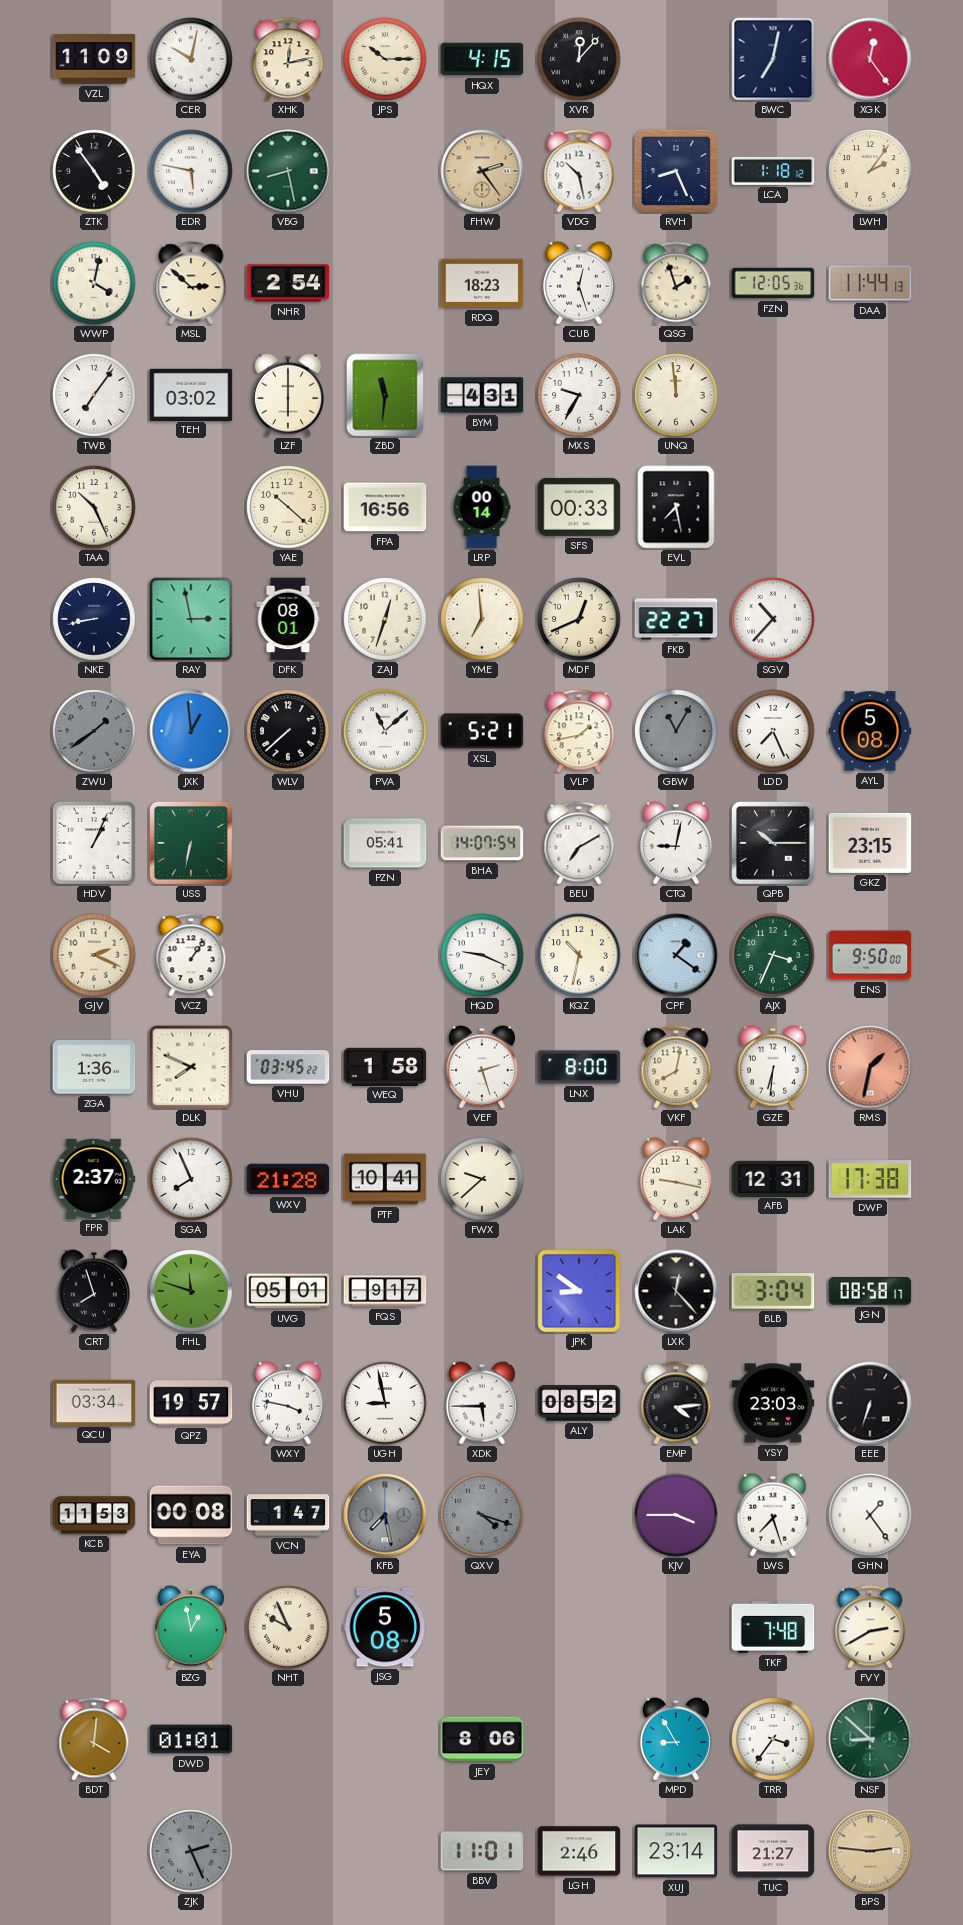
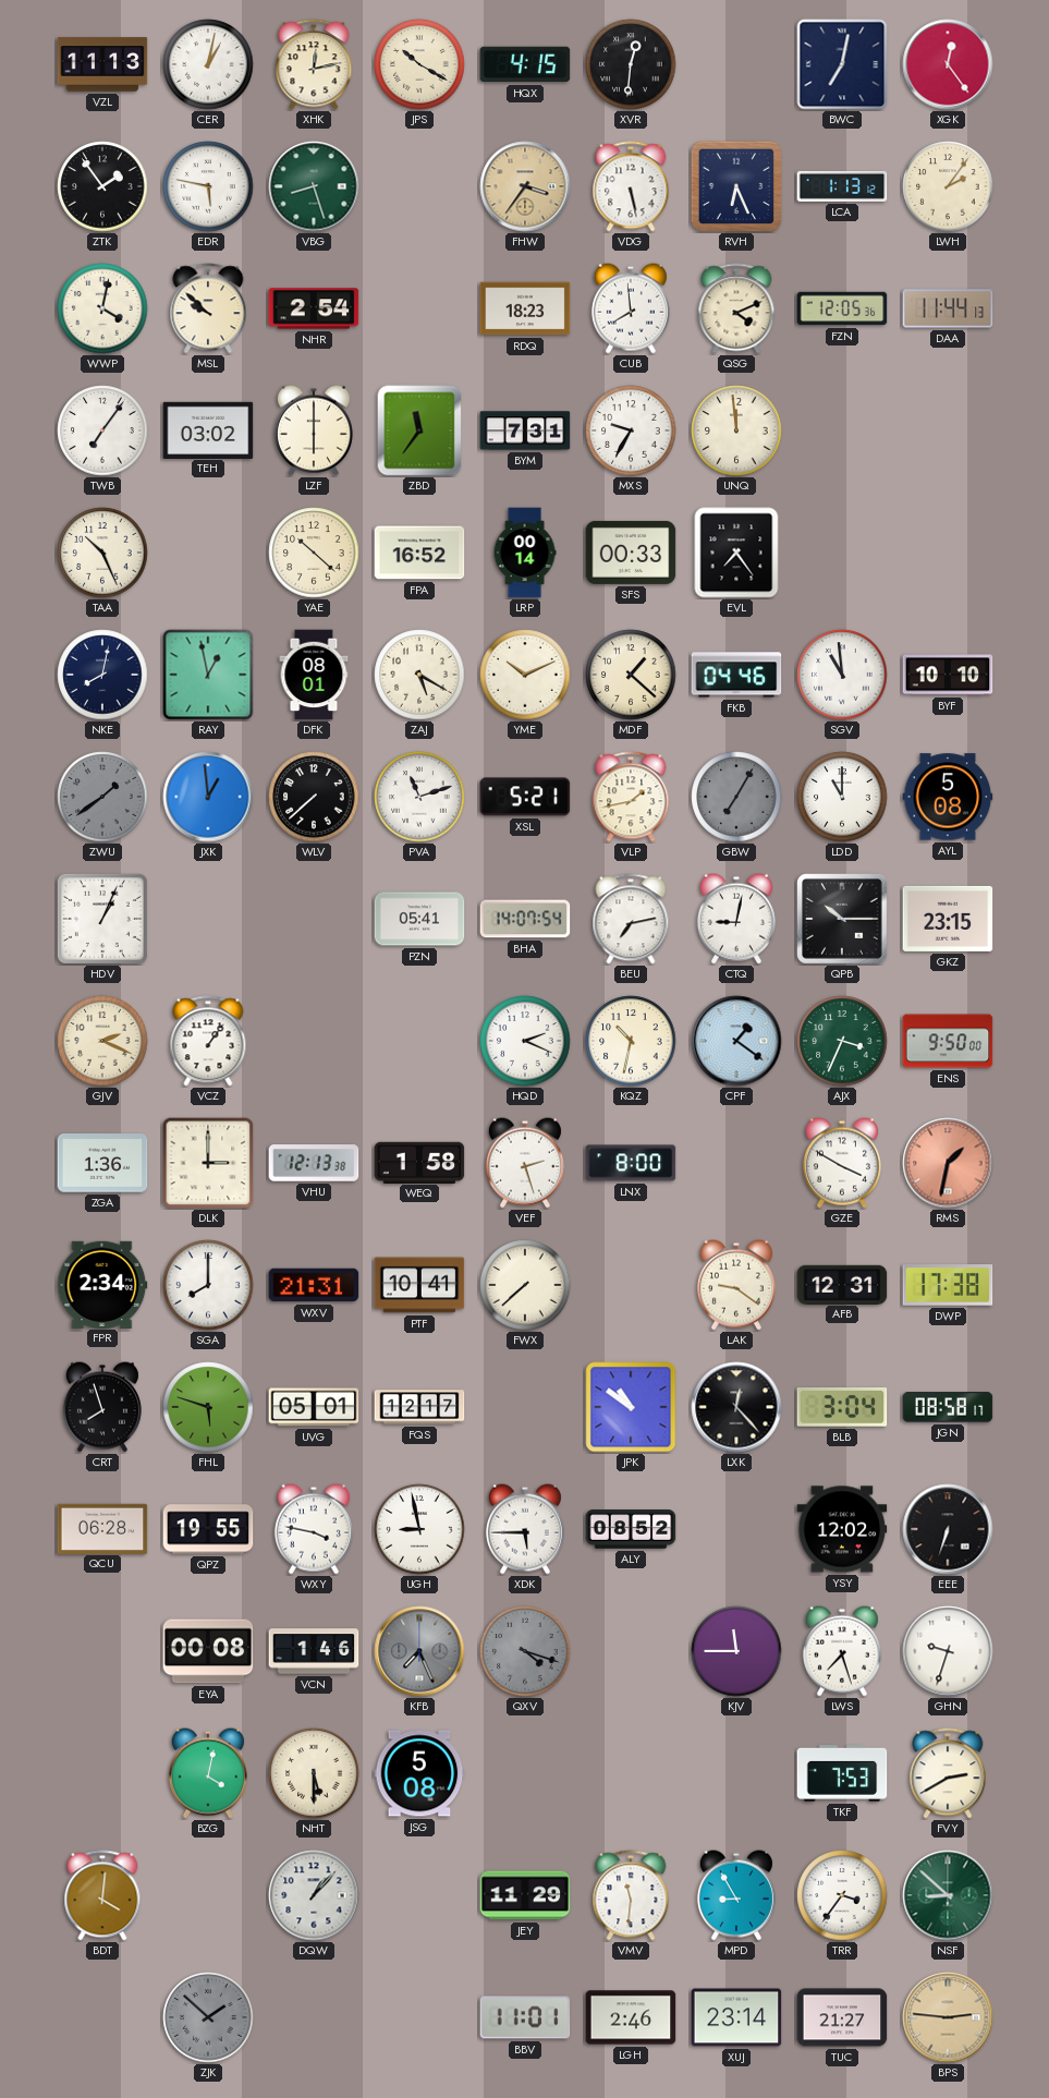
VZL: 11:09 -> 11:13
CER: 10:02 -> 1:02
JPS: 10:15 -> 10:20
XVR: 12:07 -> 12:31
ZTK: 4:54 -> 1:54
VBG: 8:28 -> 8:27
FHW: 2:24 -> 3:36
VDG: 10:28 -> 5:28
RVH: 8:26 -> 6:26
LCA: 1:18 -> 1:13
MSL: 2:52 -> 9:52
CUB: 12:27 -> 7:59
QSG: 1:57 -> 4:11
ZBD: 11:31 -> 11:36
BYM: 4:31 -> 7:31
FPA: 16:56 -> 16:52
EVL: 7:28 -> 7:24
NKE: 8:43 -> 8:02
RAY: 2:58 -> 12:58
ZAJ: 12:33 -> 5:20
YME: 6:59 -> 10:11
MDF: 12:41 -> 1:22
FKB: 22:27 -> 04:46
SGV: 10:37 -> 10:59
BYF: none -> 10:10
PVA: 11:08 -> 11:12
GBW: 11:05 -> 7:05
LDD: 7:26 -> 11:00
USS: 6:32 -> none
BEU: 7:10 -> 7:13
HQD: 9:19 -> 2:19
DLK: 7:49 -> 3:00
VHU: 03:45 -> 12:13
VKF: 8:02 -> none
GZE: 6:31 -> 3:50
FPR: 2:37 -> 2:34
SGA: 7:56 -> 8:00
WXV: 21:28 -> 21:31
FWX: 9:38 -> 7:38
LAK: 9:17 -> 9:21
FHL: 11:48 -> 5:48
FQS: 9:17 -> 12:17
JPK: 8:51 -> 10:51
QCU: 03:34 -> 06:28
QPZ: 19:57 -> 19:55
EMP: 4:14 -> none
YSY: 23:03 -> 12:02
KCB: 11:53 -> none
VCN: 1:47 -> 1:46
KFB: 7:28 -> 7:26
KJV: 3:45 -> 11:45
GHN: 1:24 -> 9:33
BZG: 12:58 -> 4:02
NHT: 9:56 -> 5:30
TKF: 7:48 -> 7:53
DWD: 01:01 -> none
DQW: none -> 1:07
JEY: 8:06 -> 11:29
VMV: none -> 11:31
ZJK: 2:26 -> 1:52
